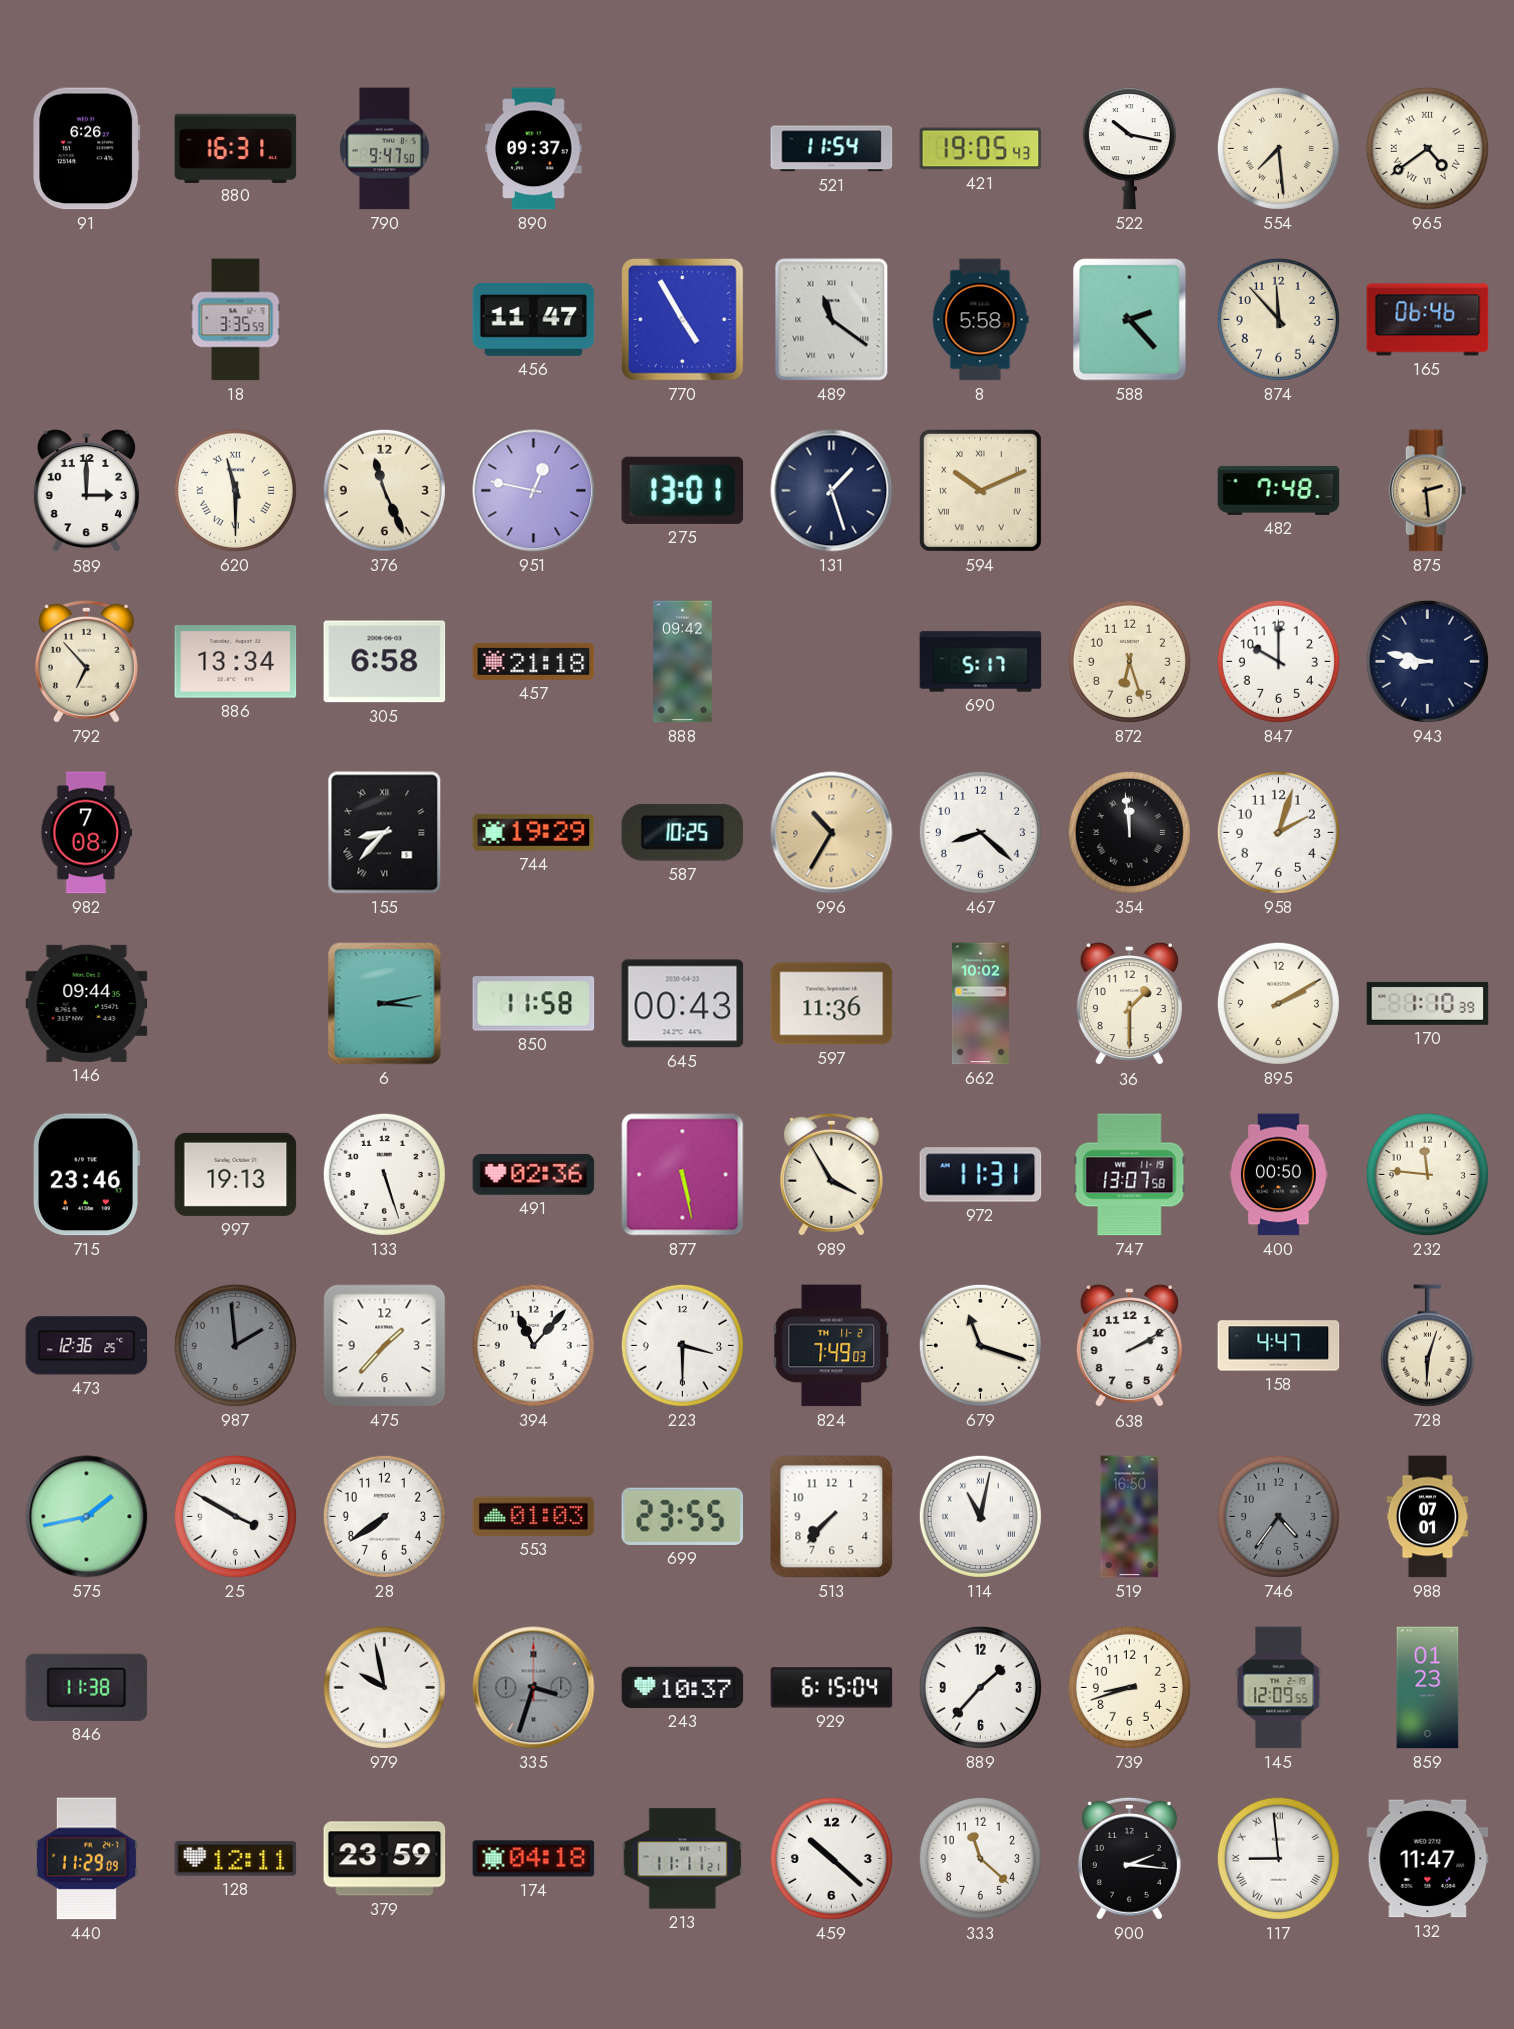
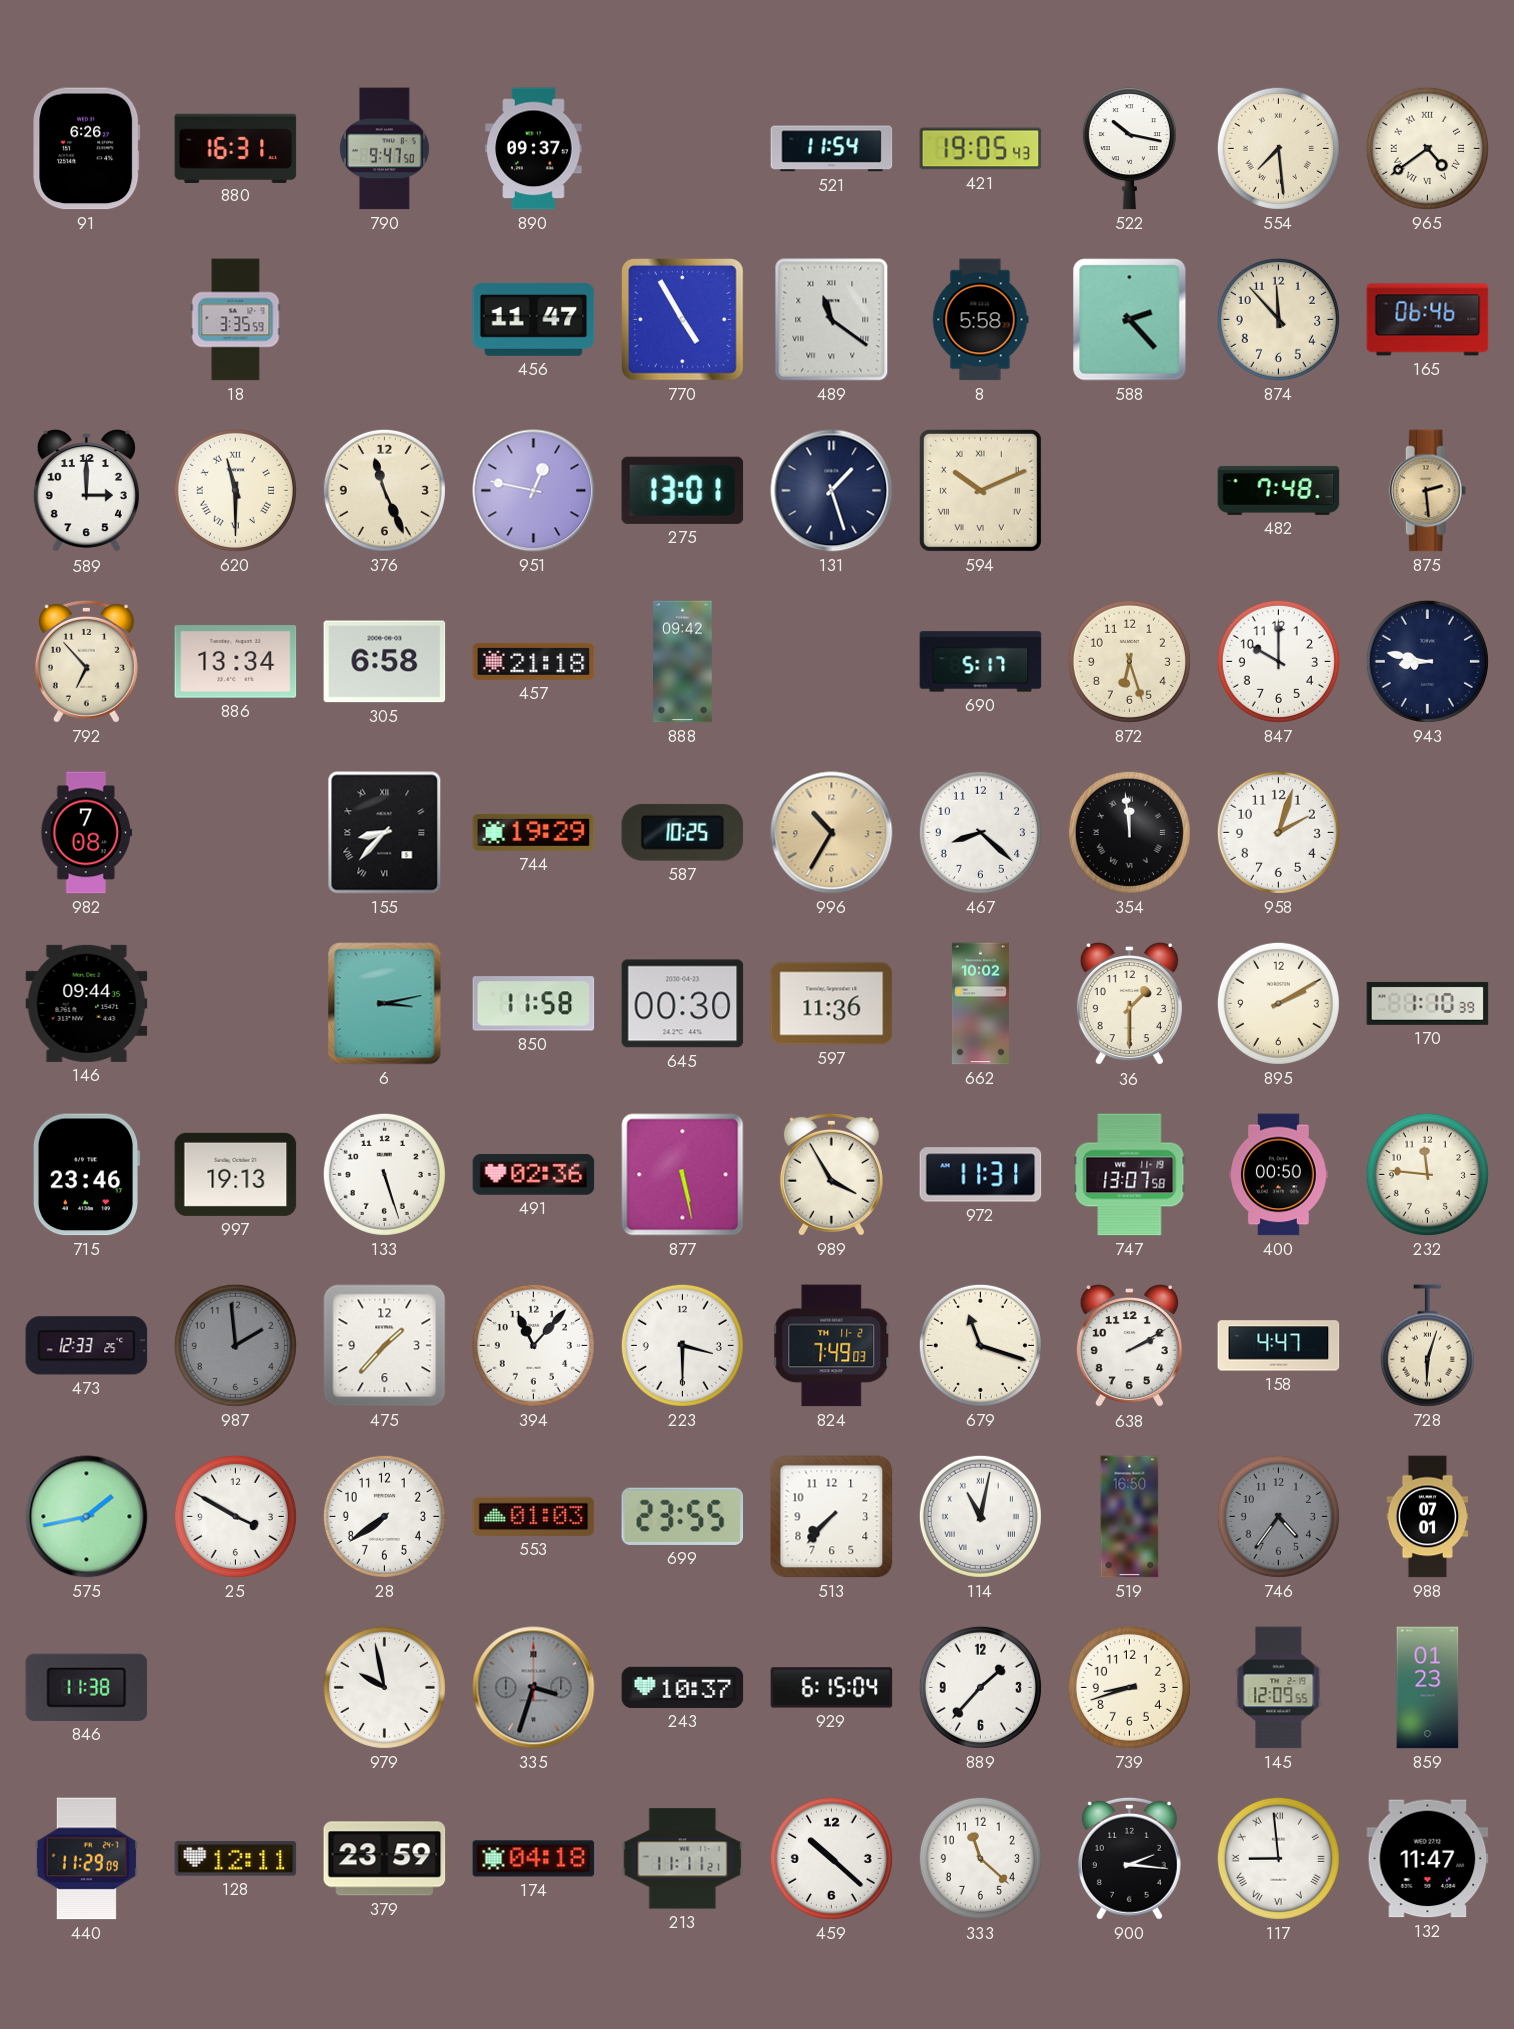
645: 00:43 -> 00:30
473: 12:36 -> 12:33
